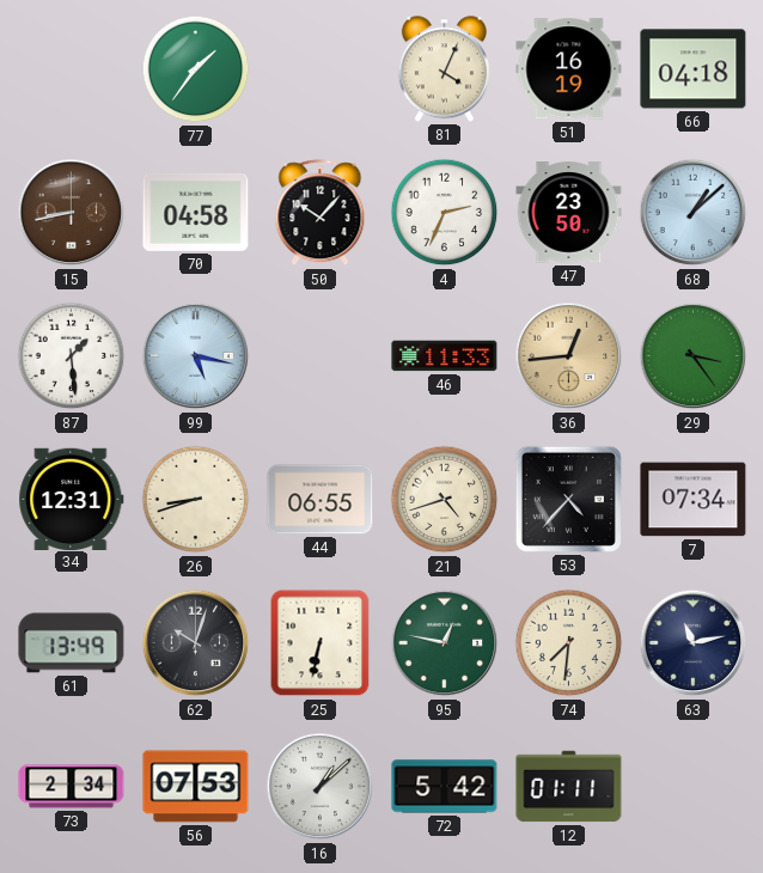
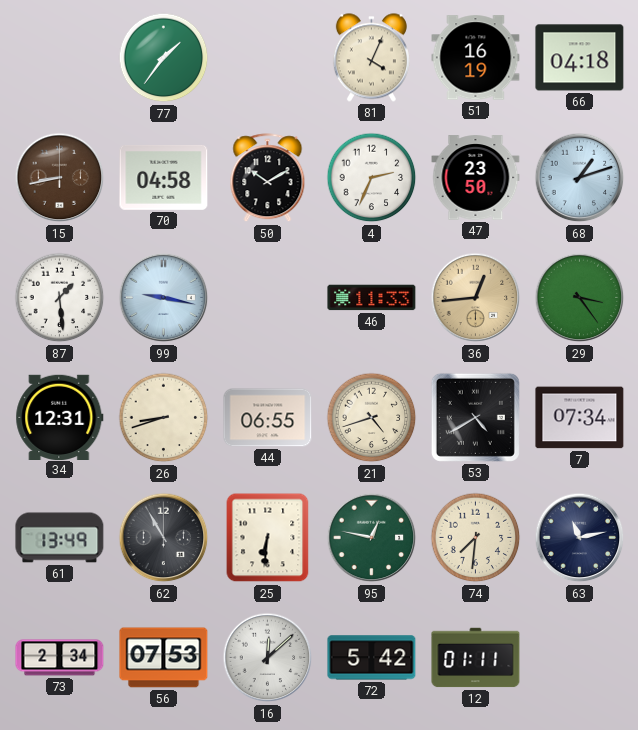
50: 10:07 -> 10:10
68: 1:08 -> 1:12
99: 5:17 -> 9:17
53: 4:37 -> 4:40
62: 10:03 -> 10:55
25: 6:32 -> 6:31
16: 1:08 -> 12:08
